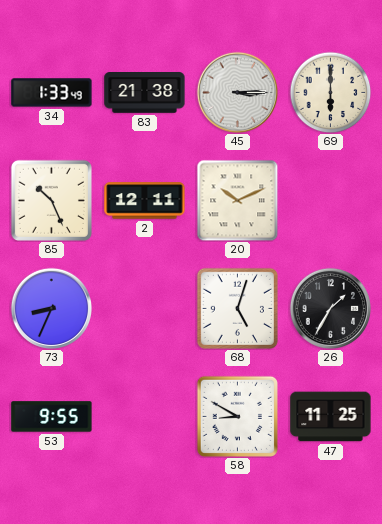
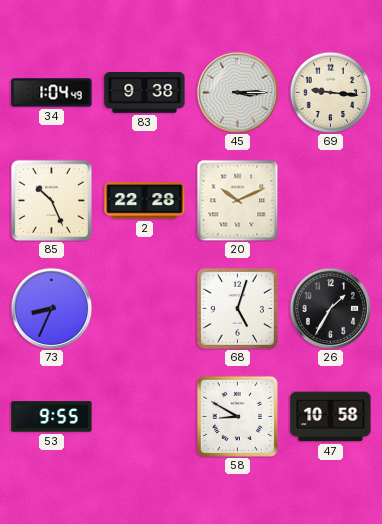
34: 1:33 -> 1:04
83: 21:38 -> 9:38
69: 6:00 -> 9:16
2: 12:11 -> 22:28
47: 11:25 -> 10:58
